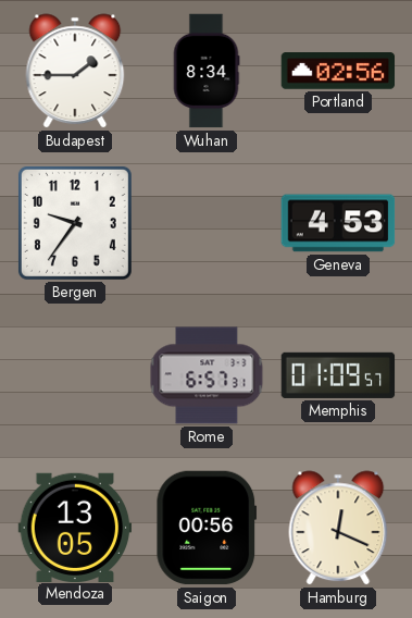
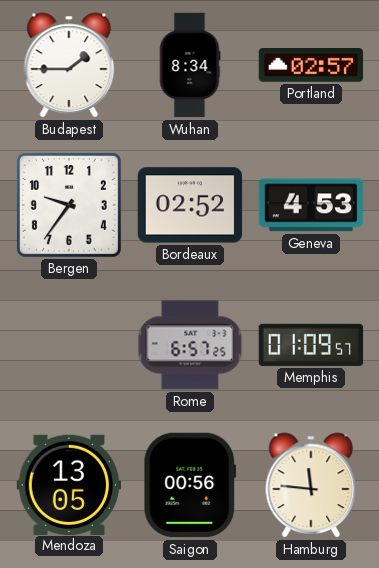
Portland: 02:56 -> 02:57
Bordeaux: none -> 02:52
Rome: 6:57:31 -> 6:57:25
Hamburg: 12:19 -> 11:46
